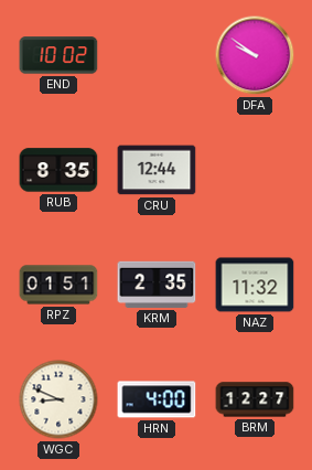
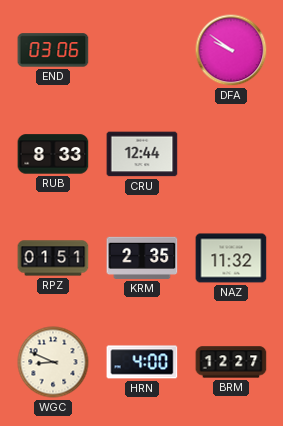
END: 10:02 -> 03:06
RUB: 8:35 -> 8:33
